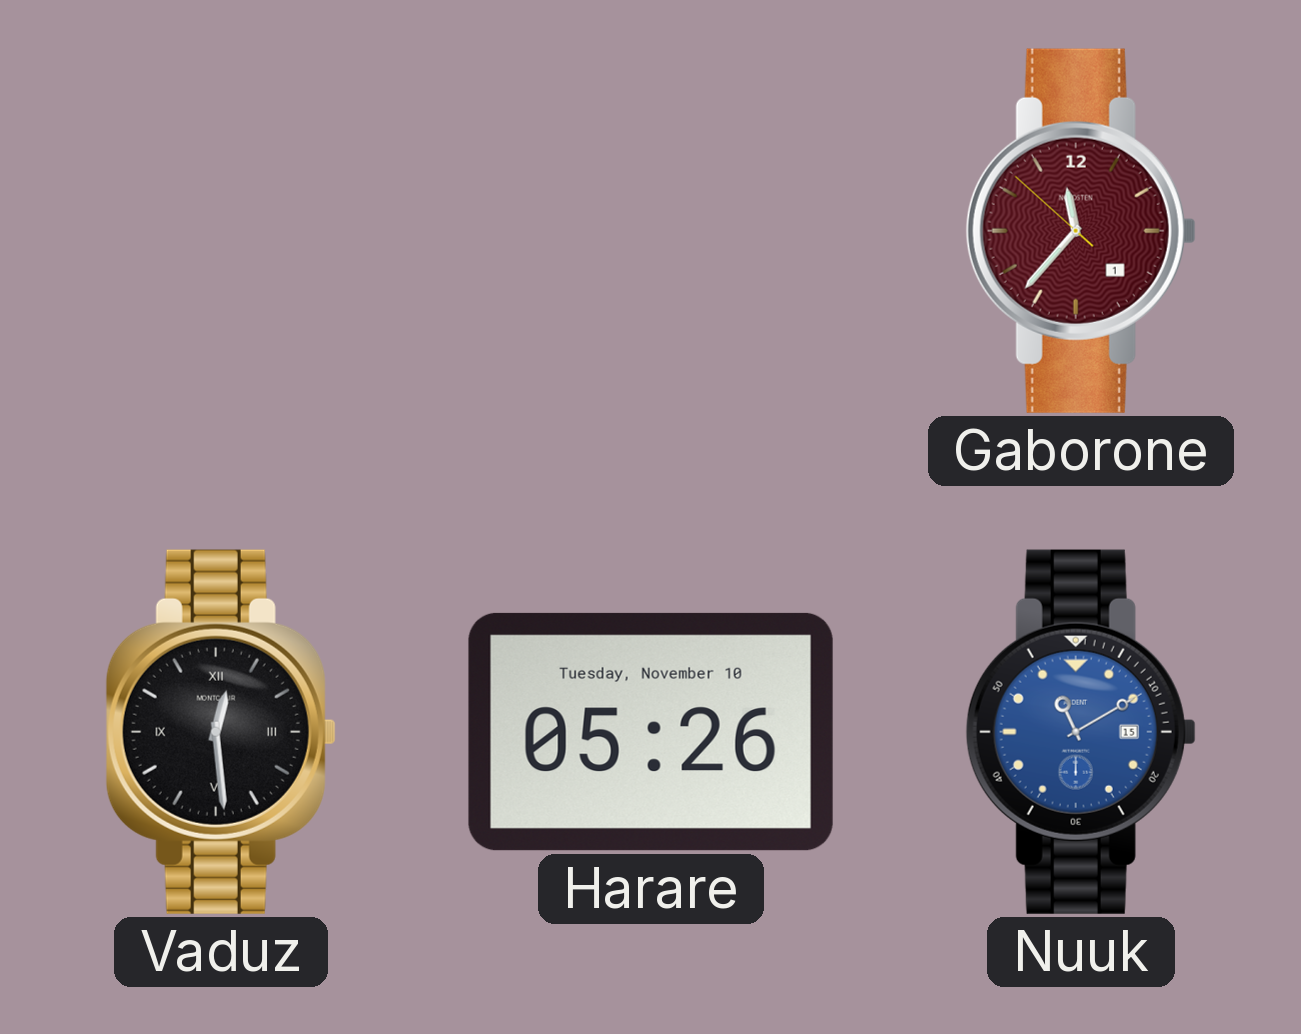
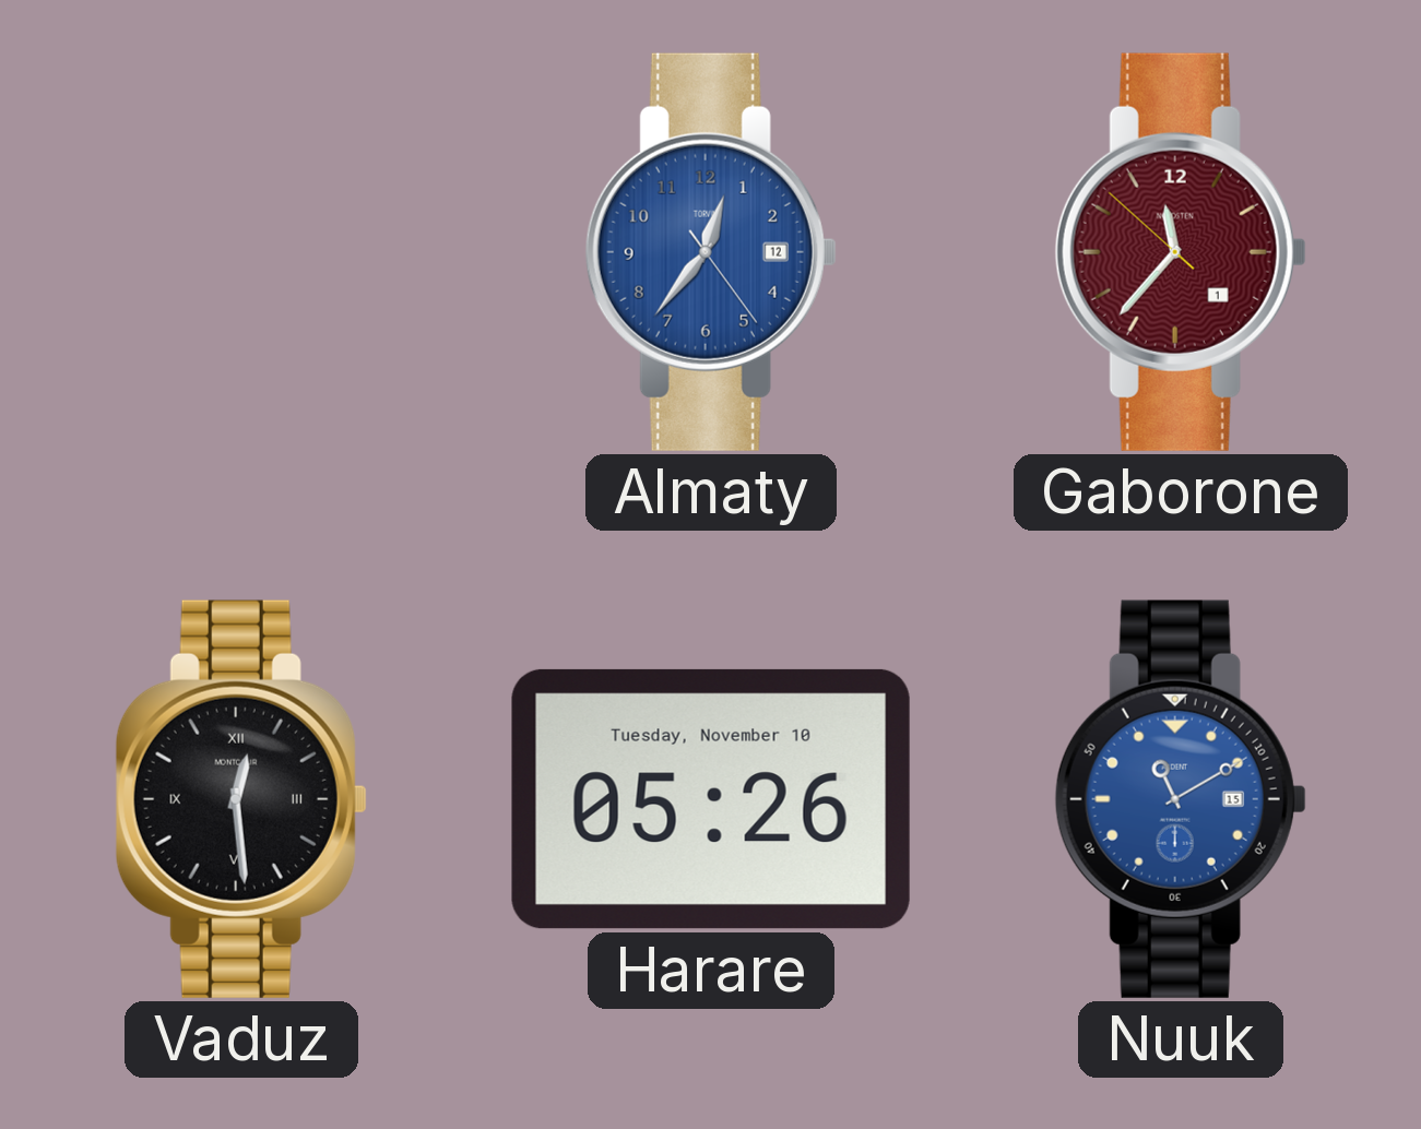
Almaty: none -> 12:36
